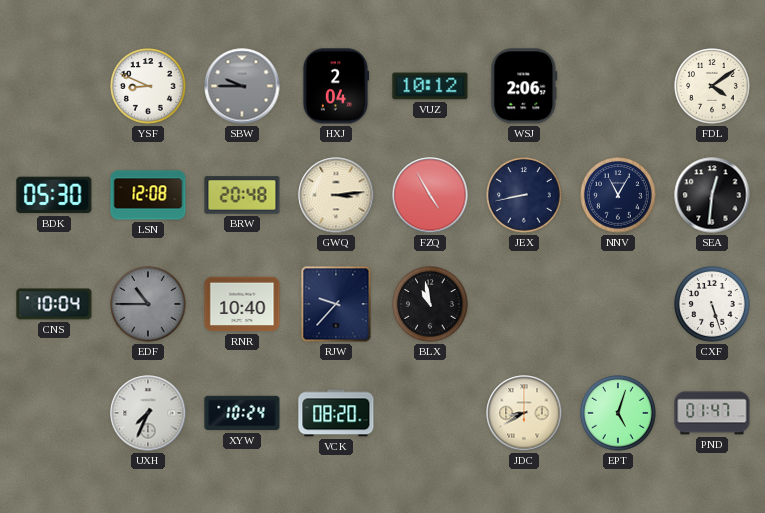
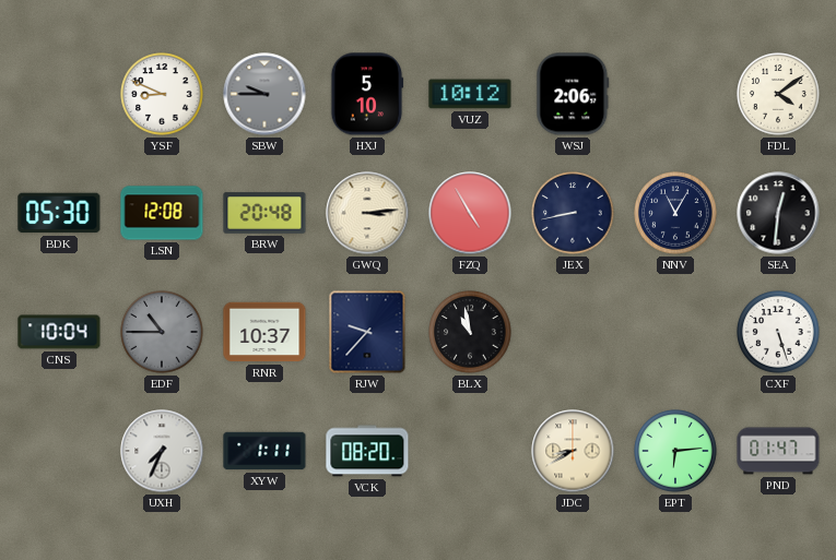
HXJ: 2:04 -> 5:10
RNR: 10:40 -> 10:37
XYW: 10:24 -> 1:11
EPT: 5:03 -> 6:14
